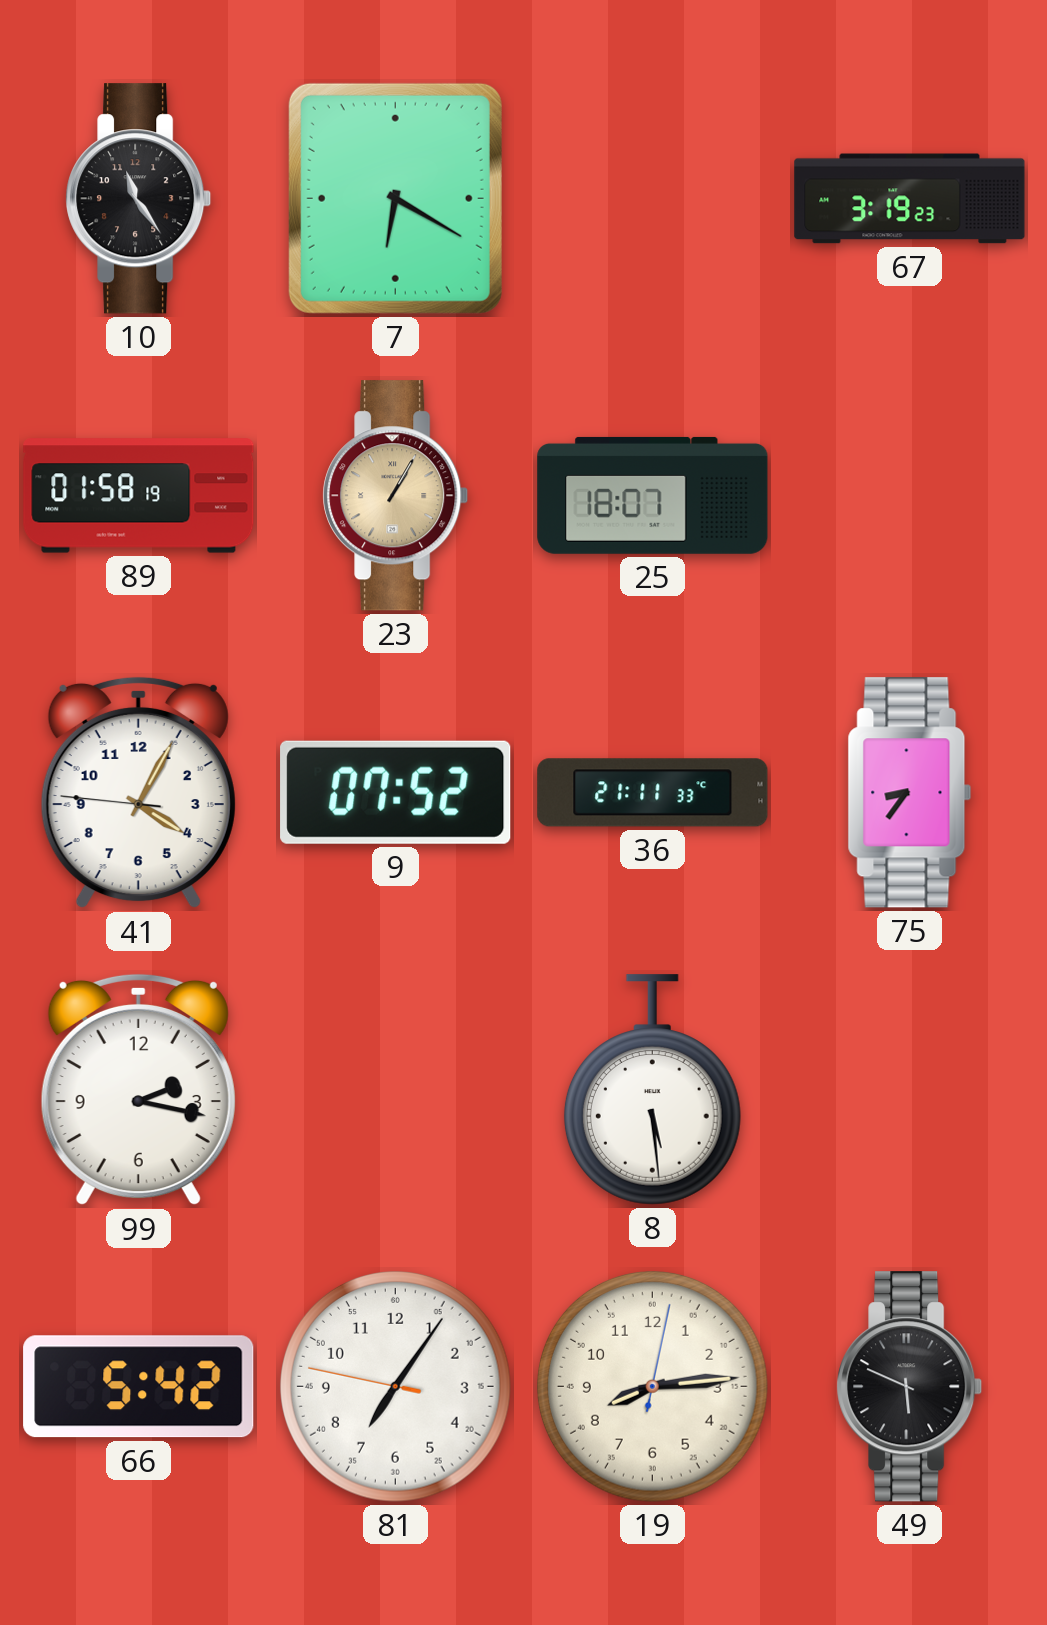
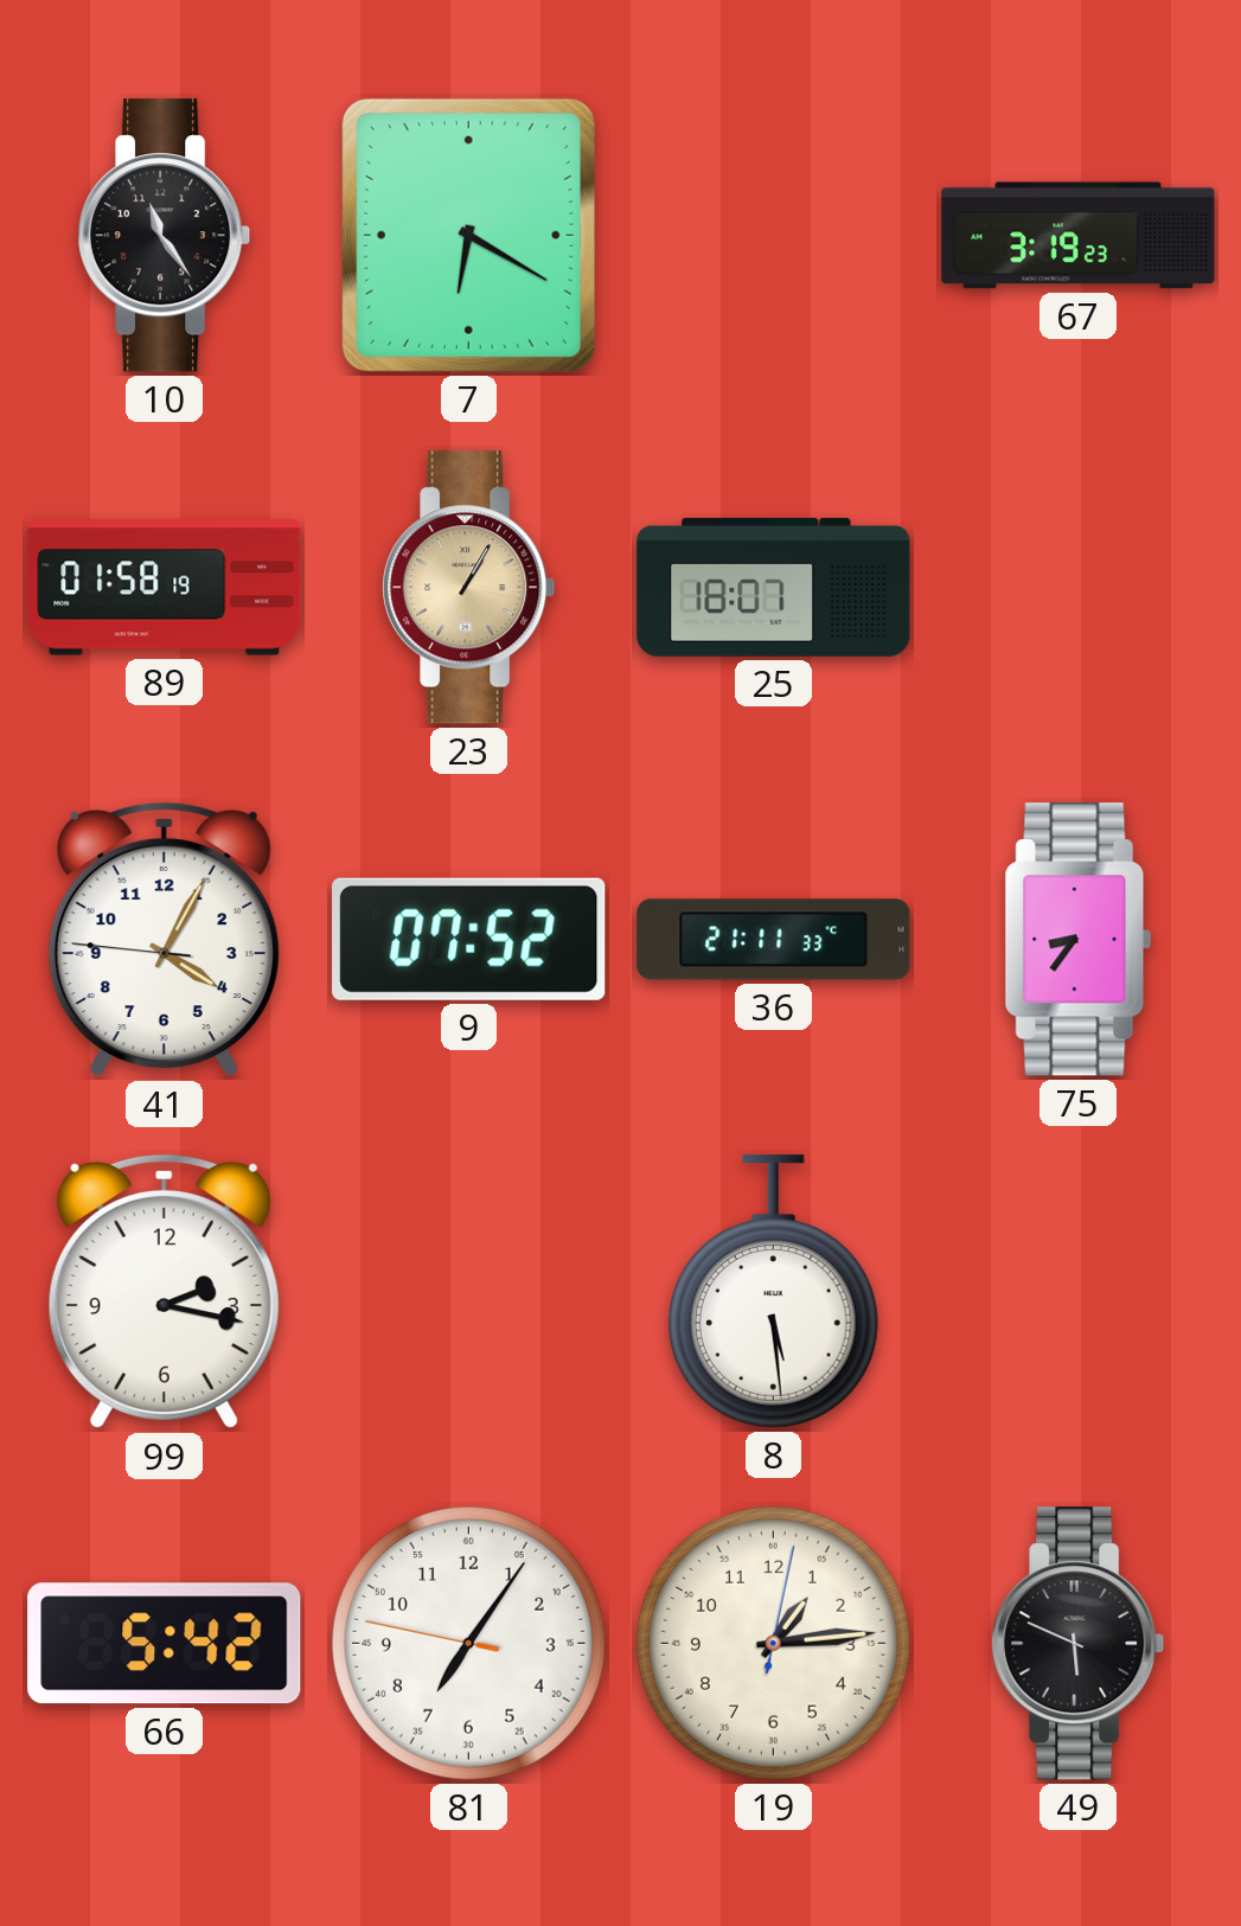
19: 8:14 -> 1:14
